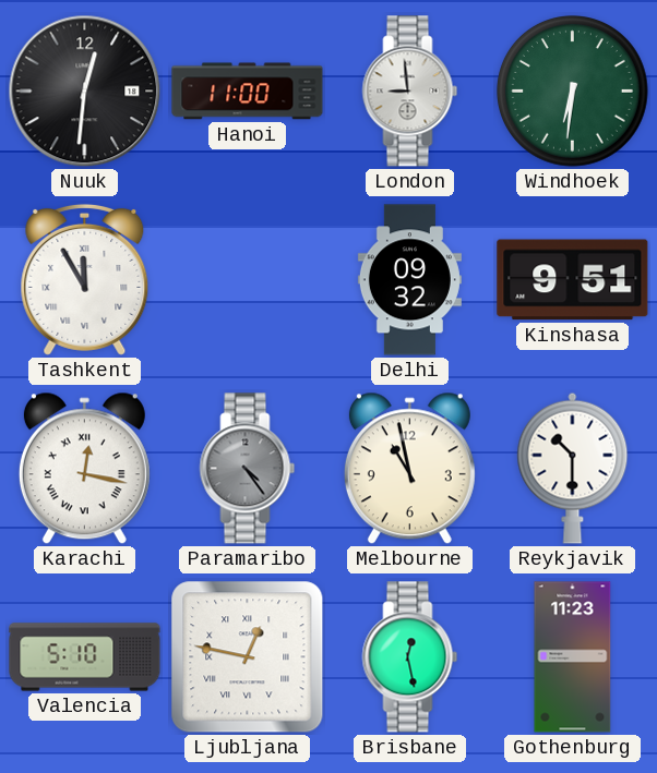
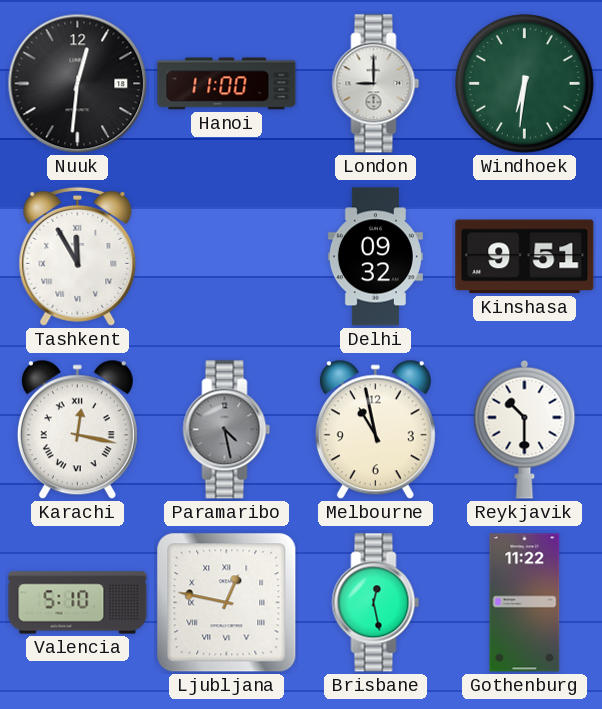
London: 8:59 -> 9:00
Paramaribo: 4:24 -> 4:28
Gothenburg: 11:23 -> 11:22
